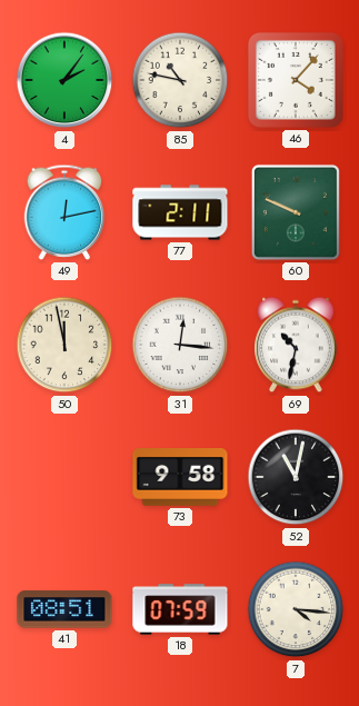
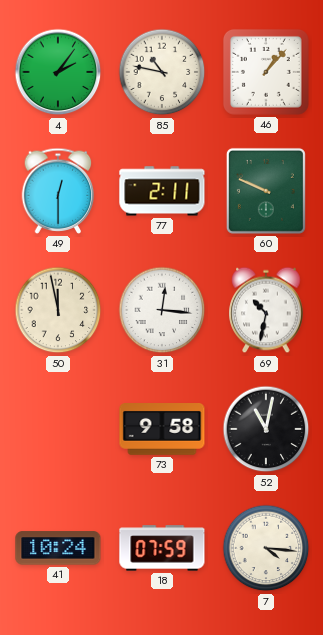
46: 4:07 -> 1:07
49: 12:13 -> 12:30
41: 08:51 -> 10:24
